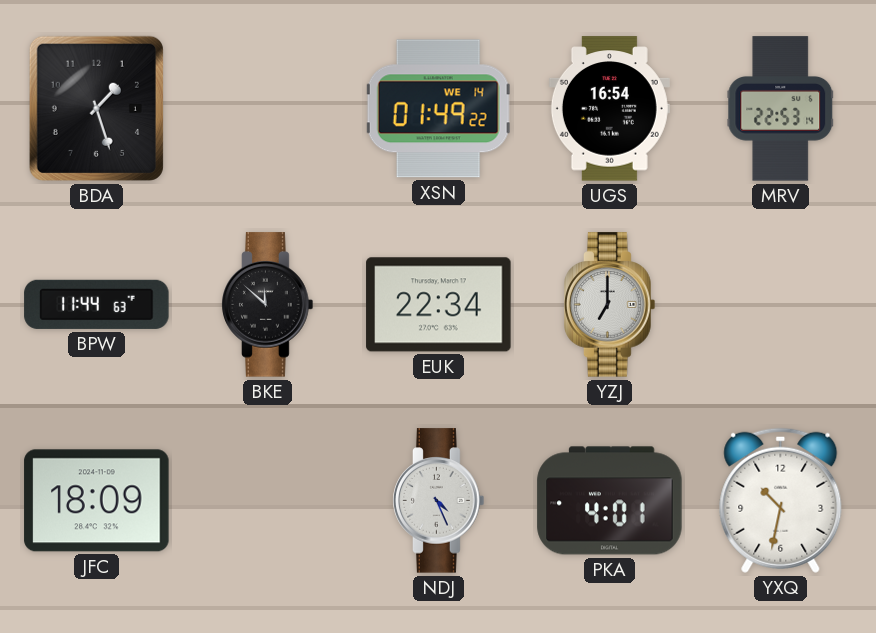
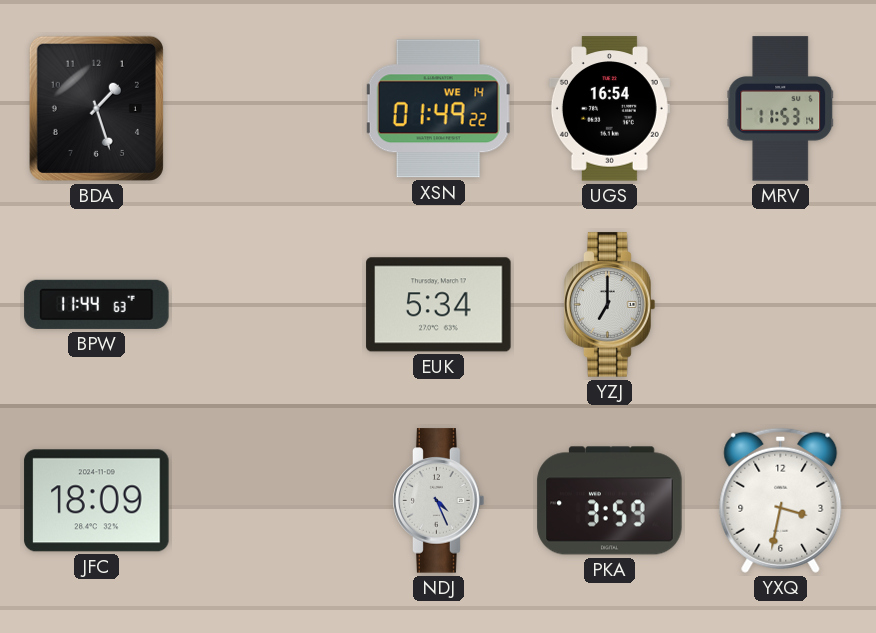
MRV: 22:53 -> 11:53
BKE: 11:52 -> none
EUK: 22:34 -> 5:34
PKA: 4:01 -> 3:59
YXQ: 10:32 -> 3:32
